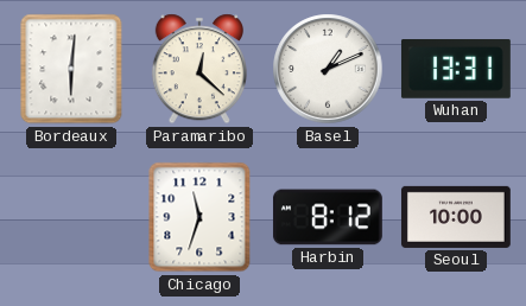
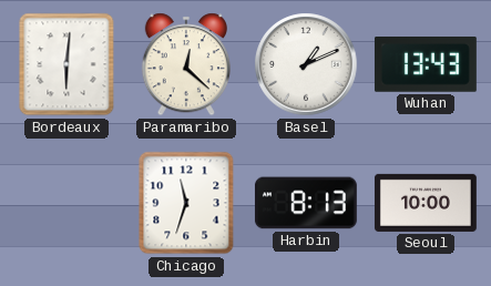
Wuhan: 13:31 -> 13:43
Harbin: 8:12 -> 8:13
